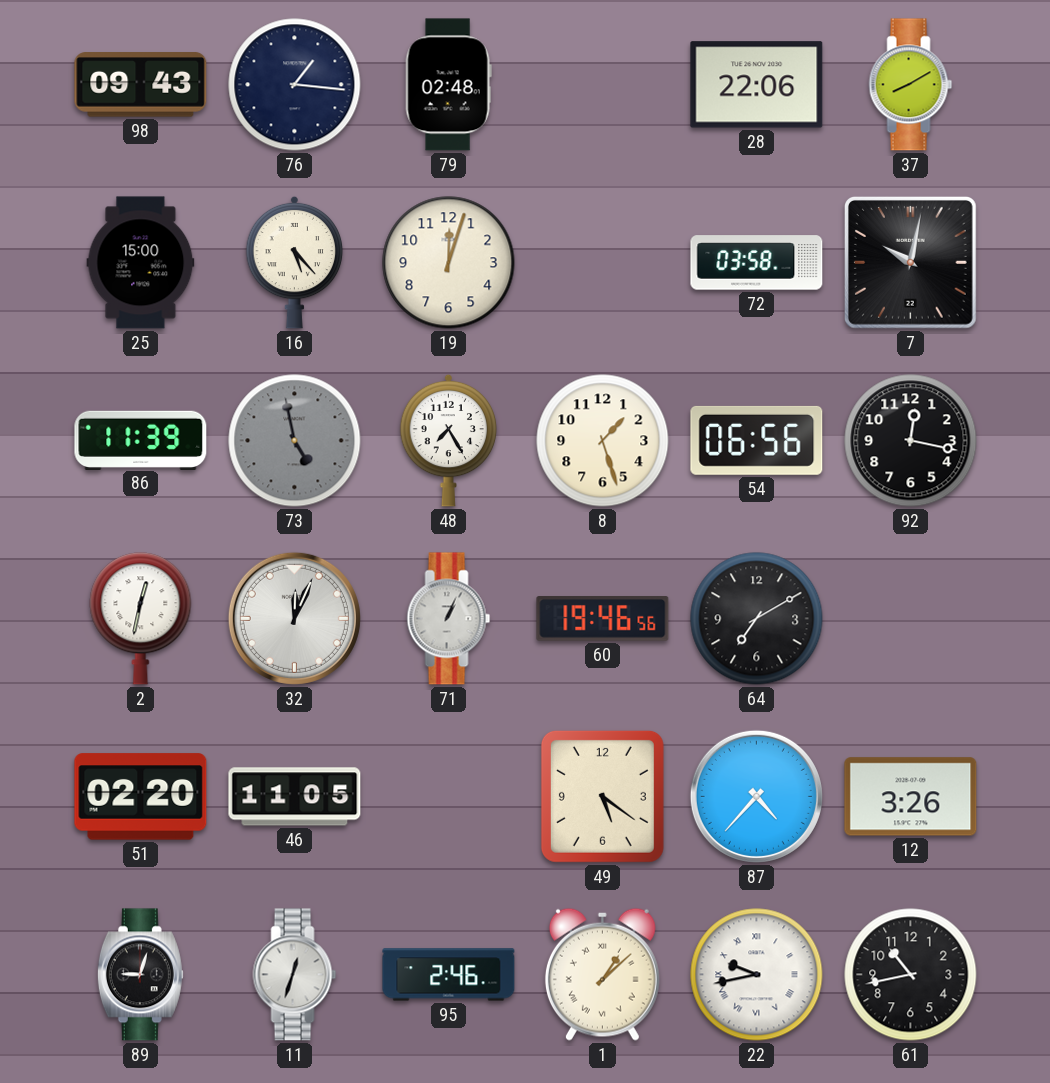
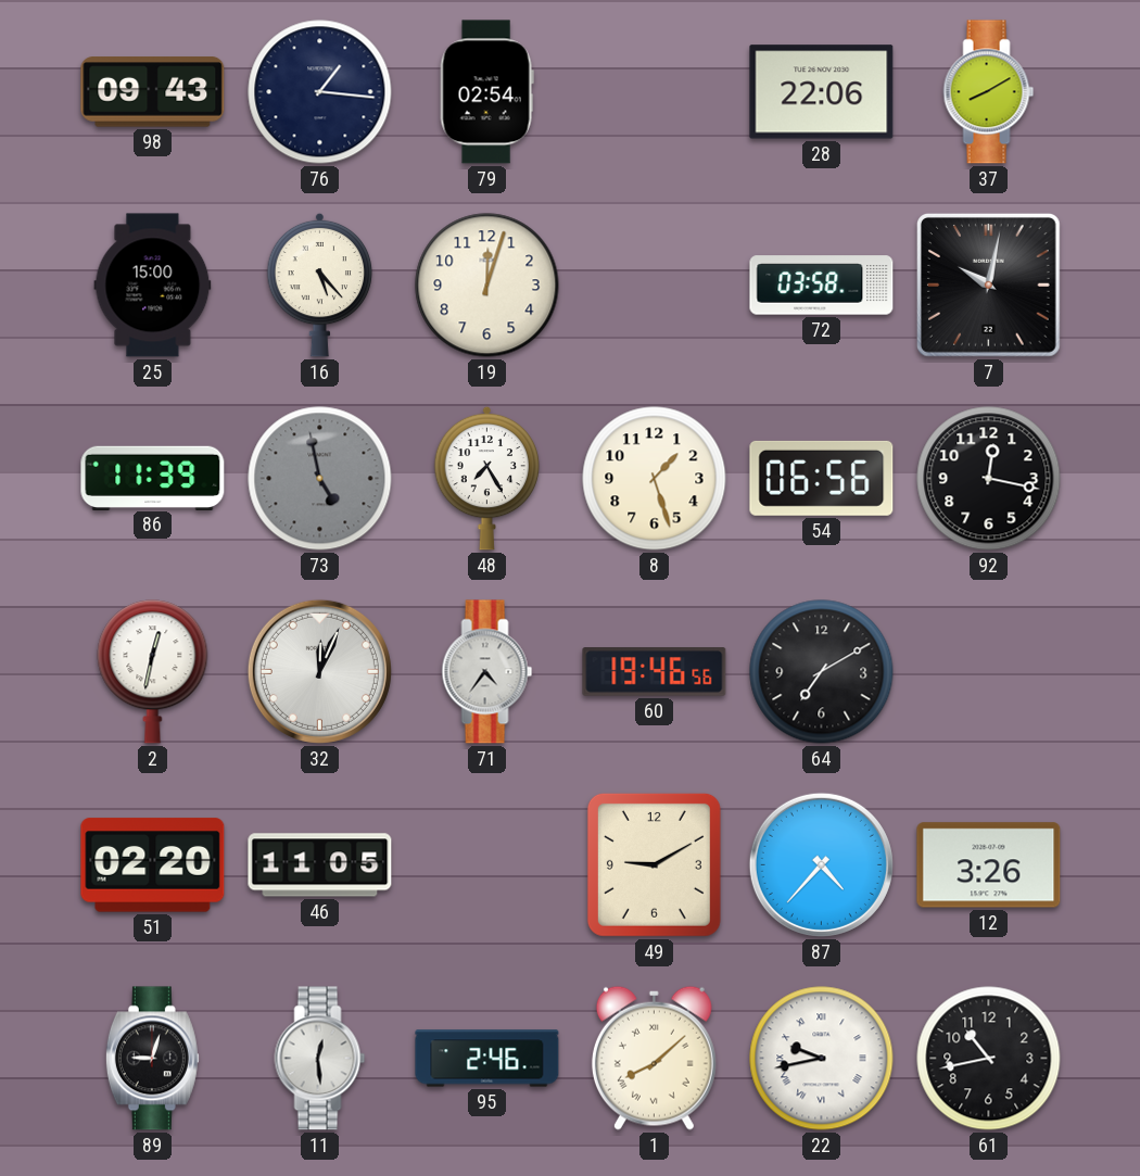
79: 02:48 -> 02:54
71: 1:04 -> 4:36
49: 5:21 -> 9:10
11: 12:33 -> 12:29
1: 1:08 -> 8:08
